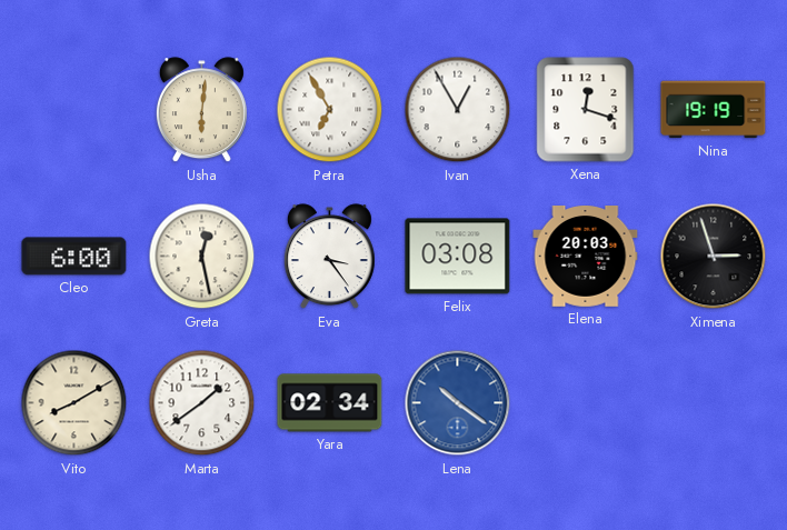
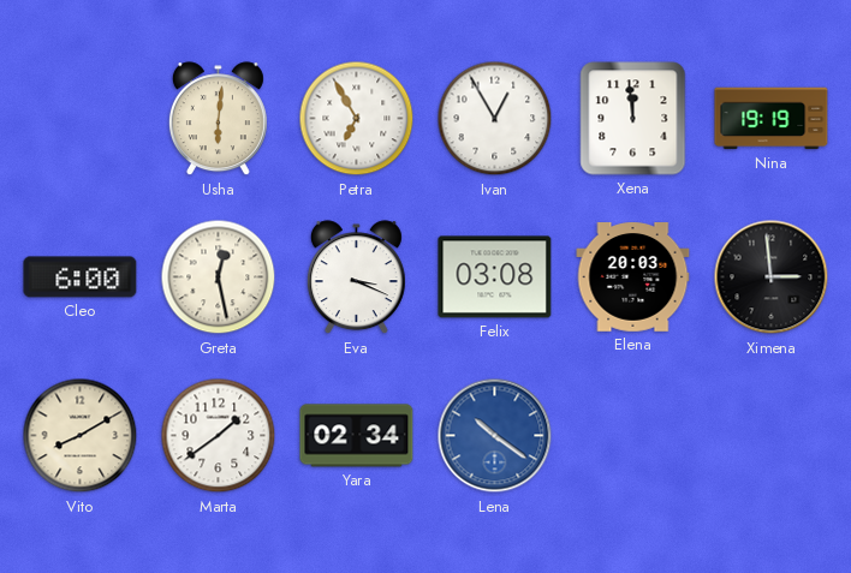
Xena: 12:18 -> 11:59
Eva: 3:24 -> 3:19
Ximena: 2:57 -> 2:59
